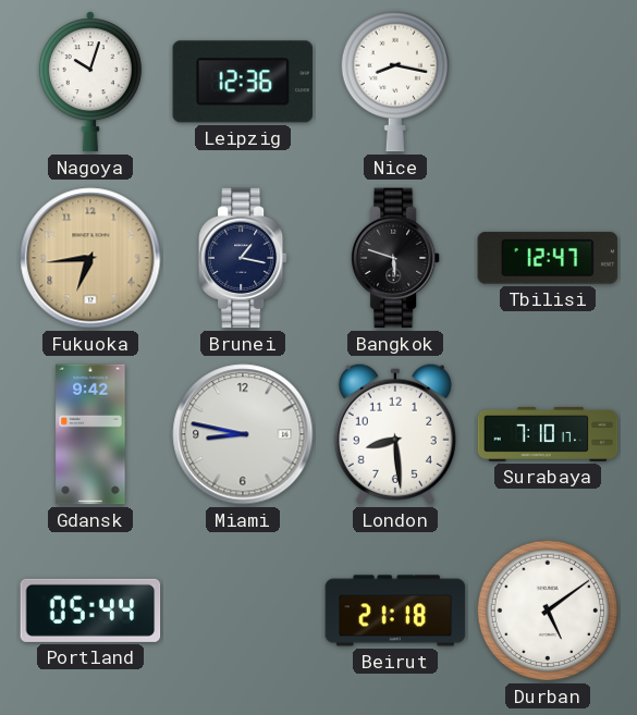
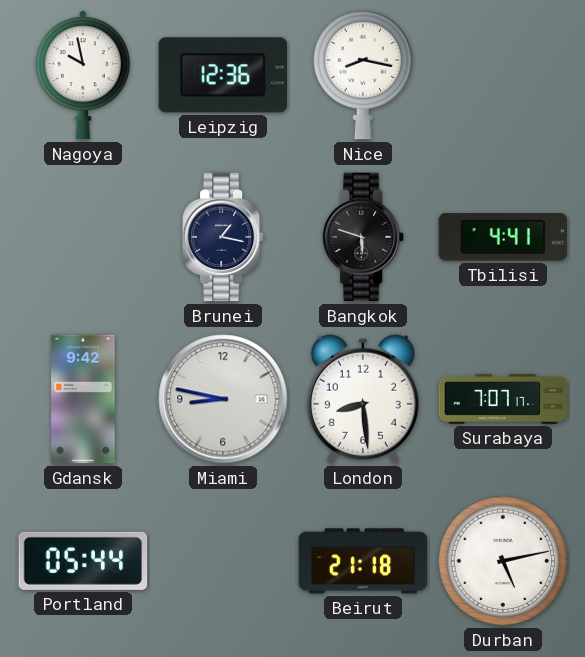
Nagoya: 10:03 -> 9:58
Fukuoka: 6:44 -> none
Tbilisi: 12:47 -> 4:41
Surabaya: 7:10 -> 7:07
Durban: 5:09 -> 5:13
